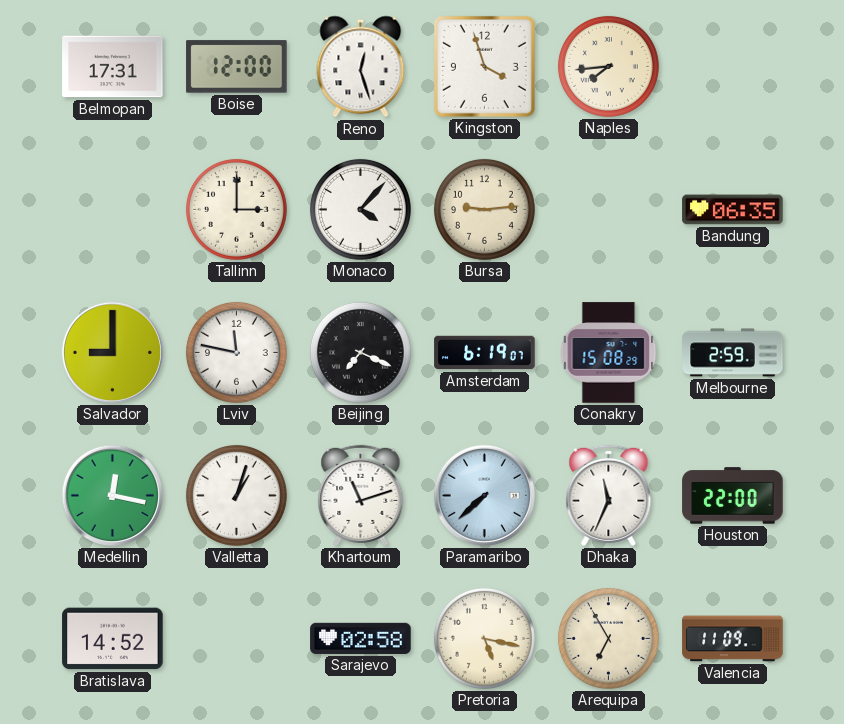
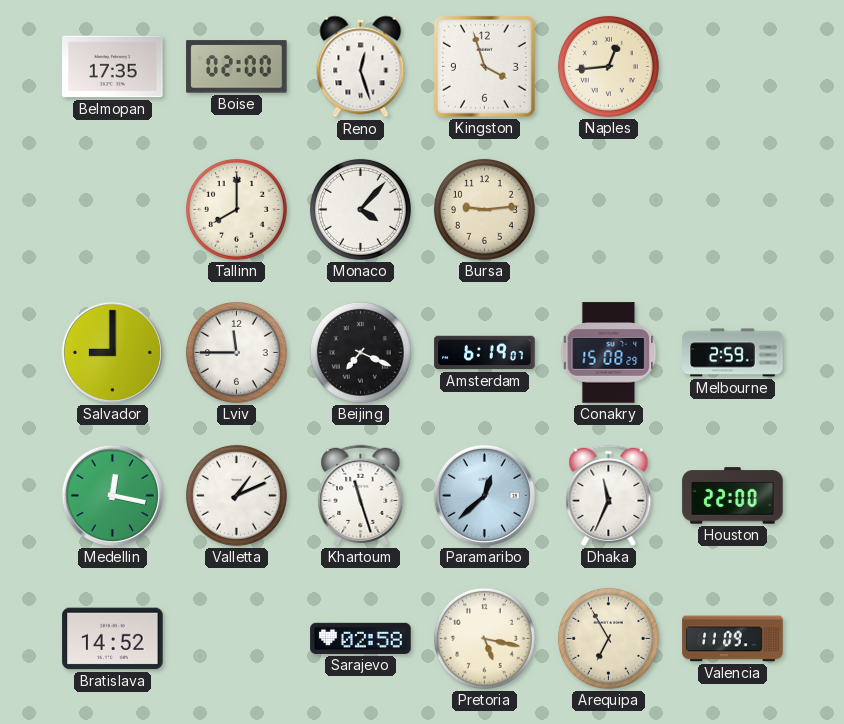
Belmopan: 17:31 -> 17:35
Boise: 12:00 -> 02:00
Naples: 7:44 -> 12:44
Tallinn: 3:00 -> 8:00
Bandung: 06:35 -> none
Lviv: 11:47 -> 11:45
Valletta: 1:03 -> 1:11
Khartoum: 11:12 -> 11:27
Paramaribo: 7:38 -> 12:38
